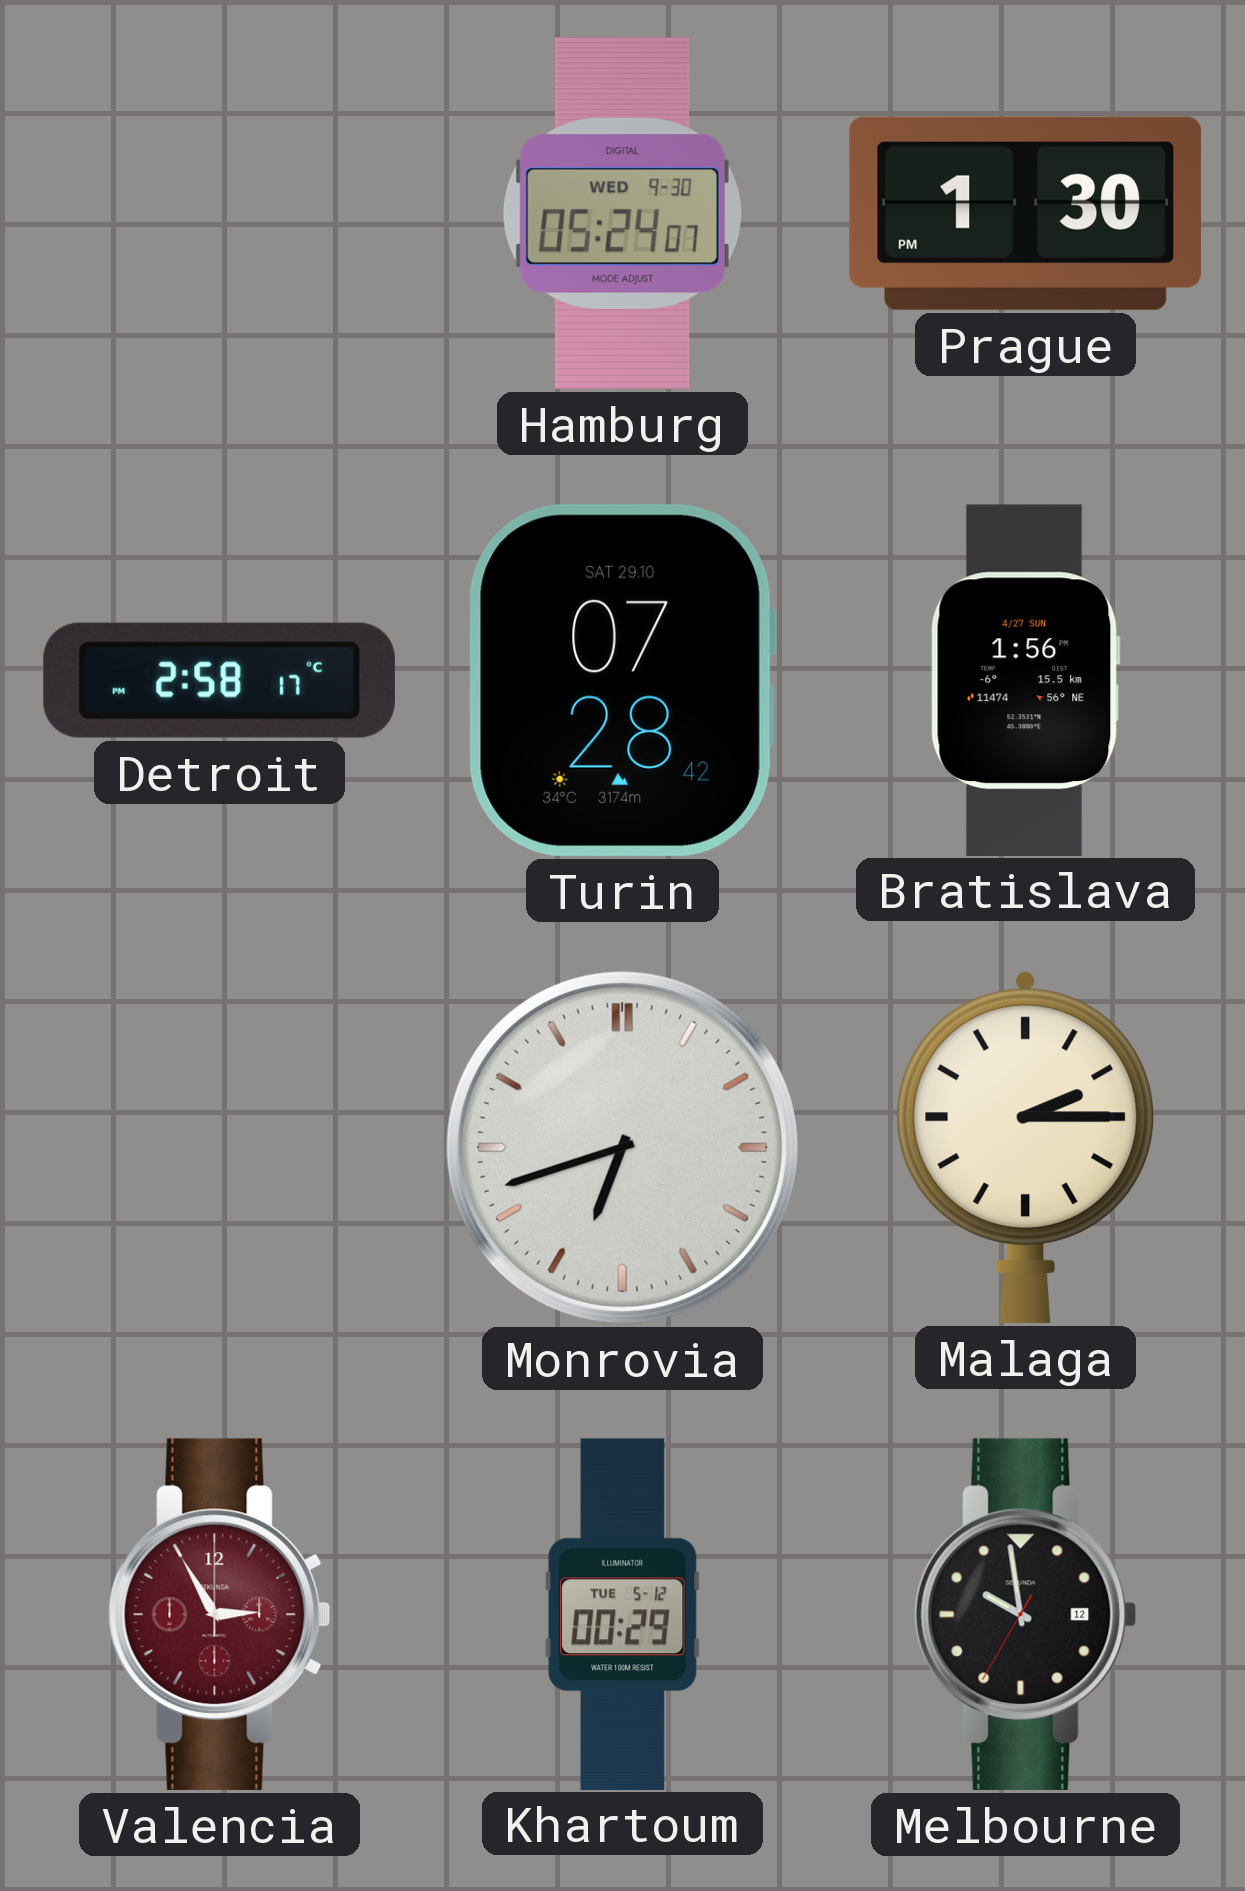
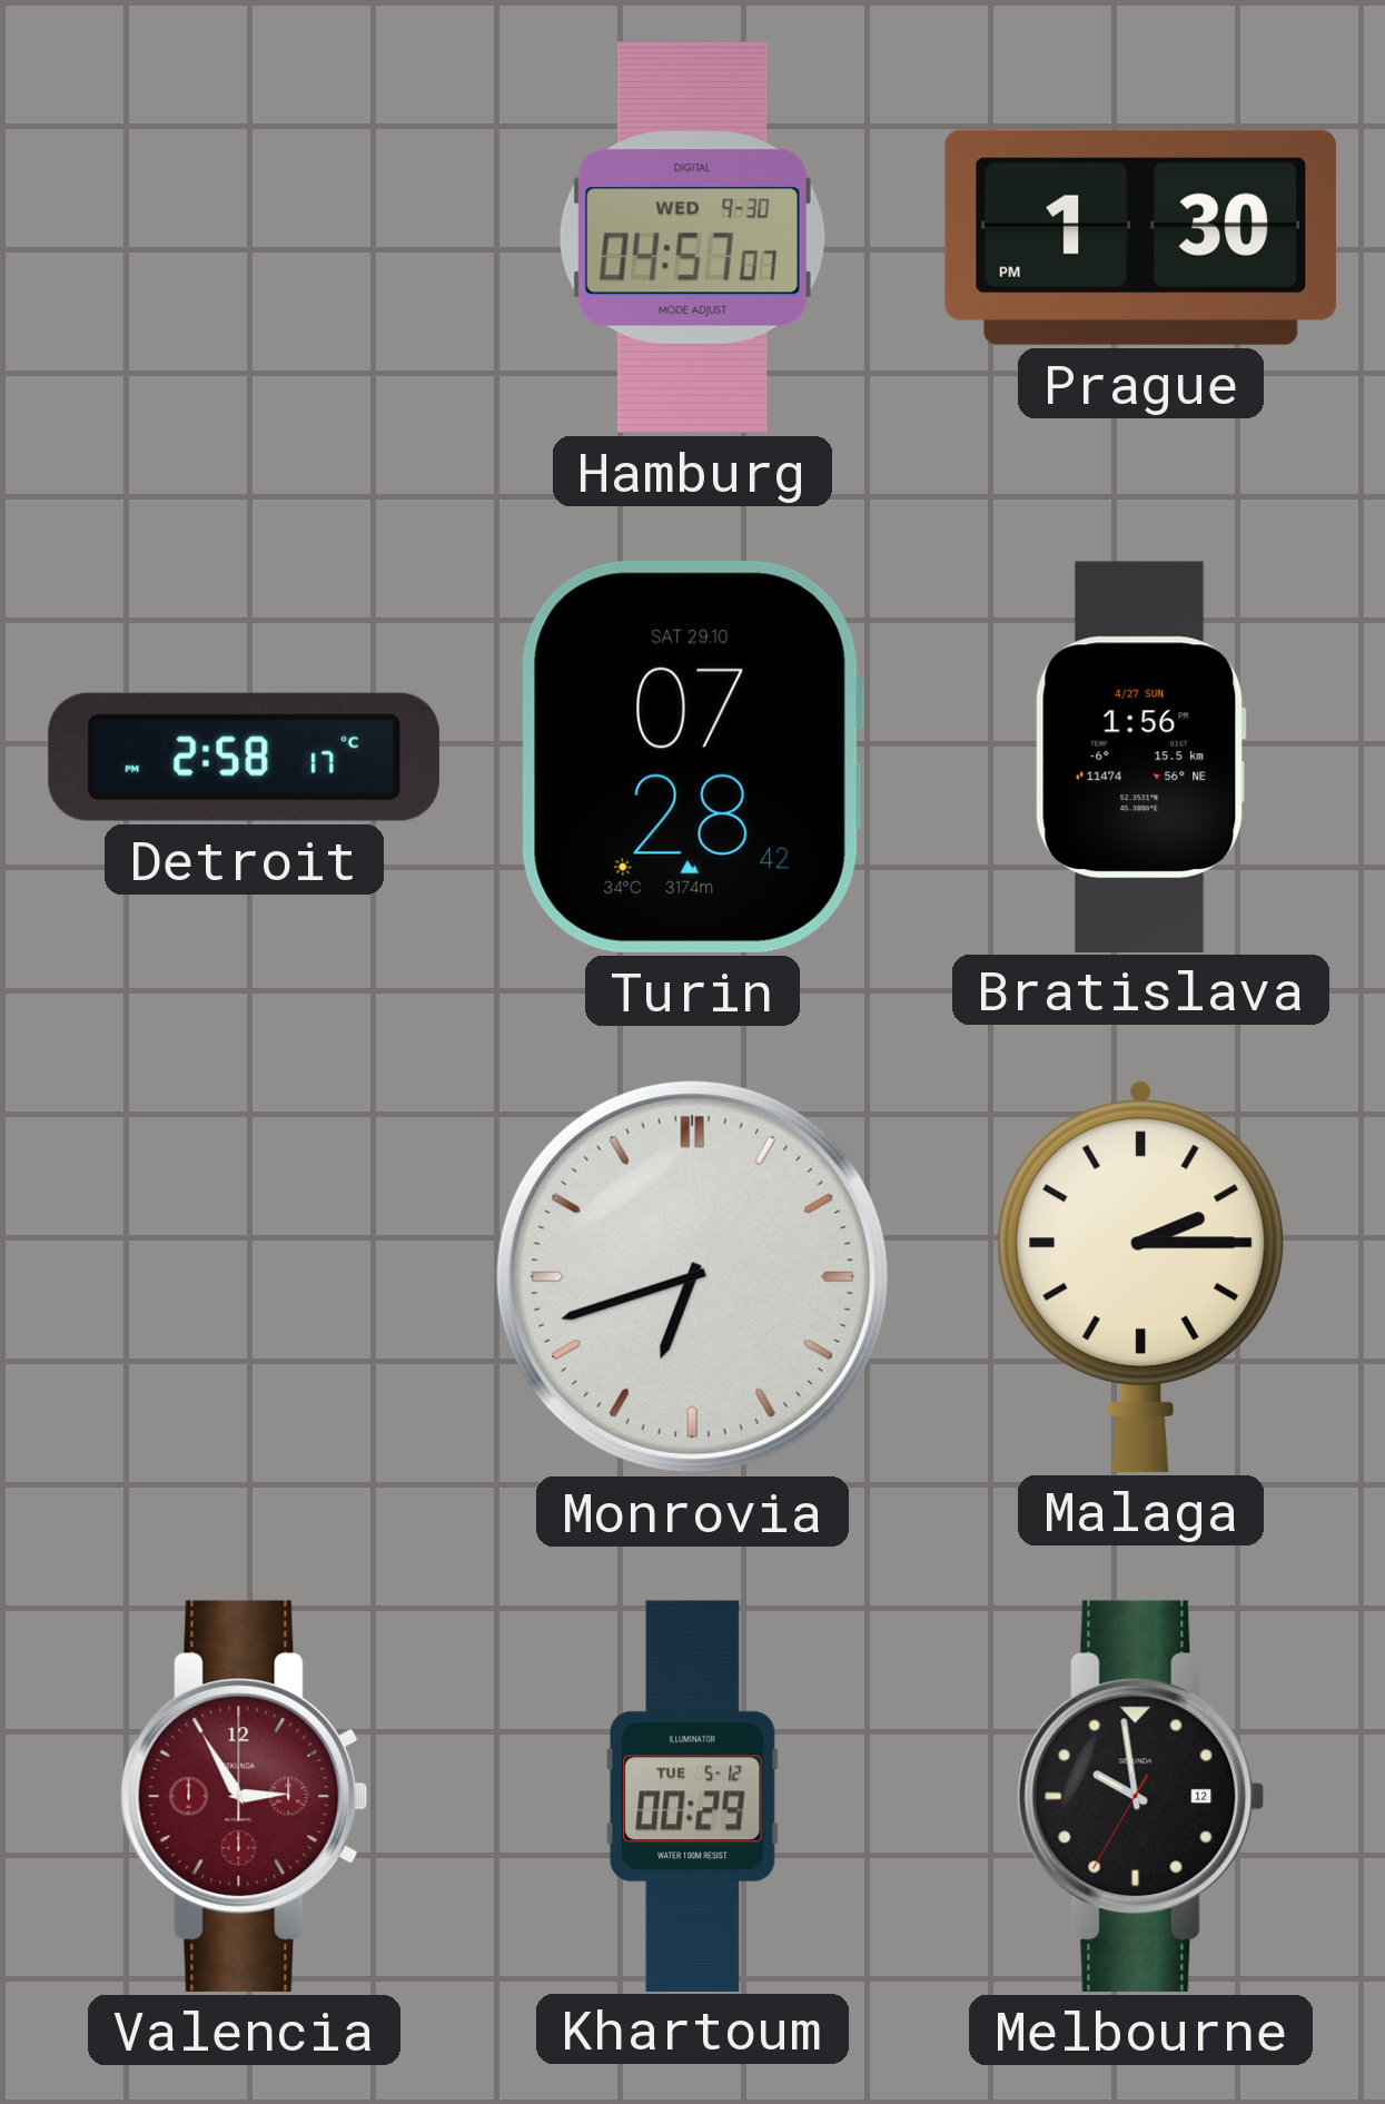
Hamburg: 05:24 -> 04:57
